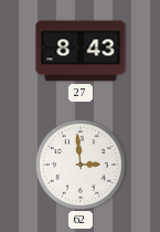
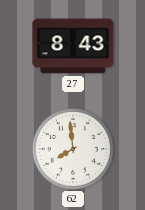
62: 2:59 -> 7:59
